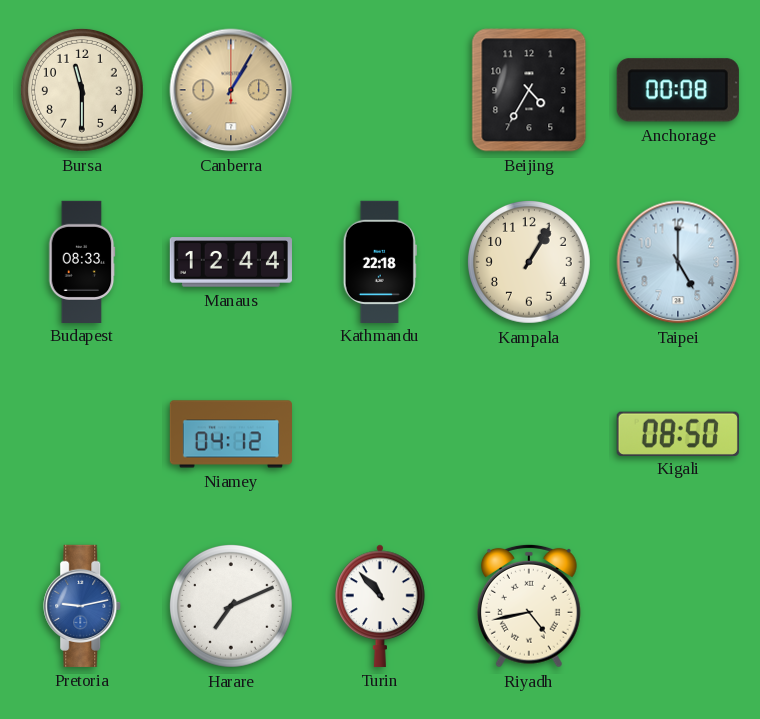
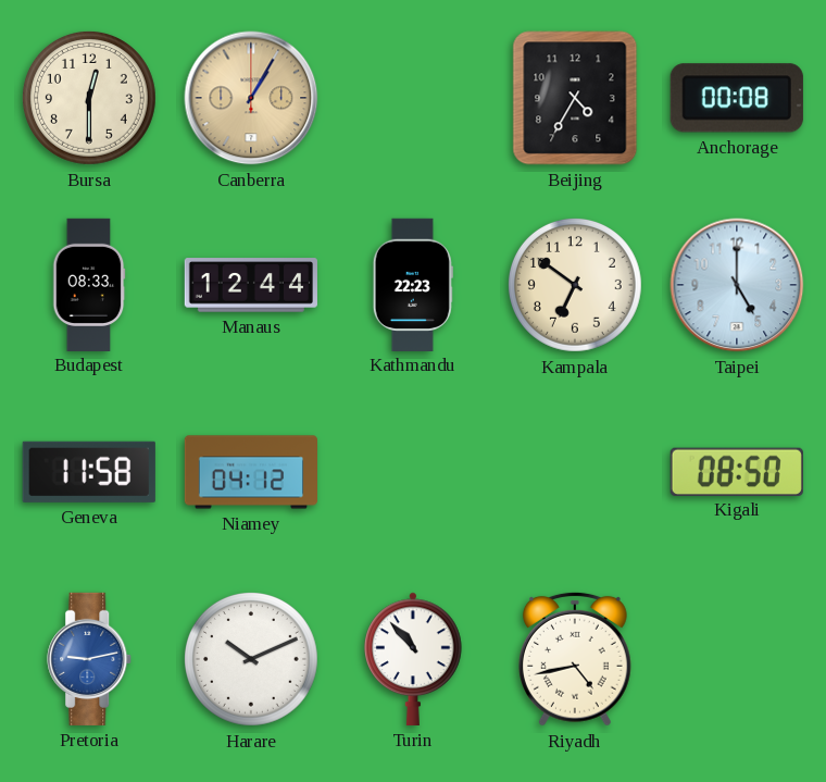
Bursa: 11:30 -> 12:30
Kathmandu: 22:18 -> 22:23
Kampala: 1:05 -> 6:51
Geneva: none -> 11:58
Harare: 7:11 -> 10:11
